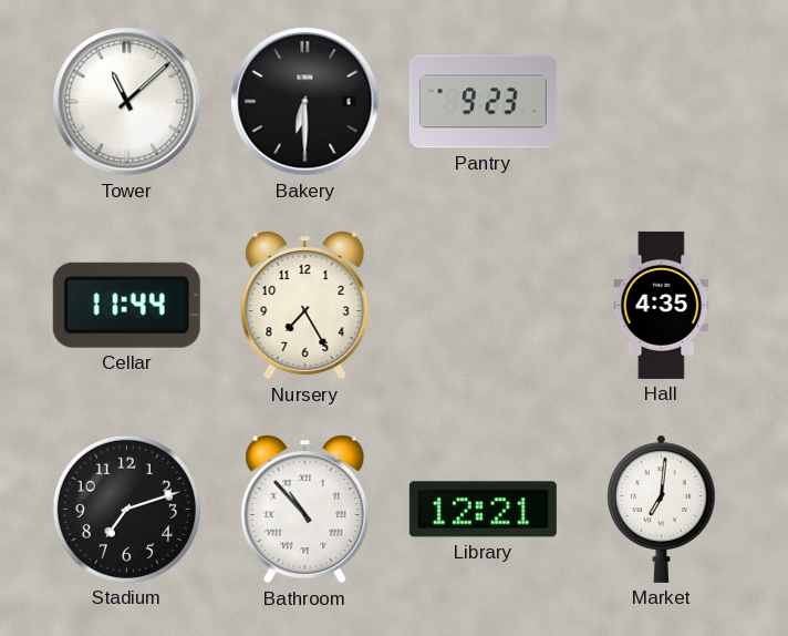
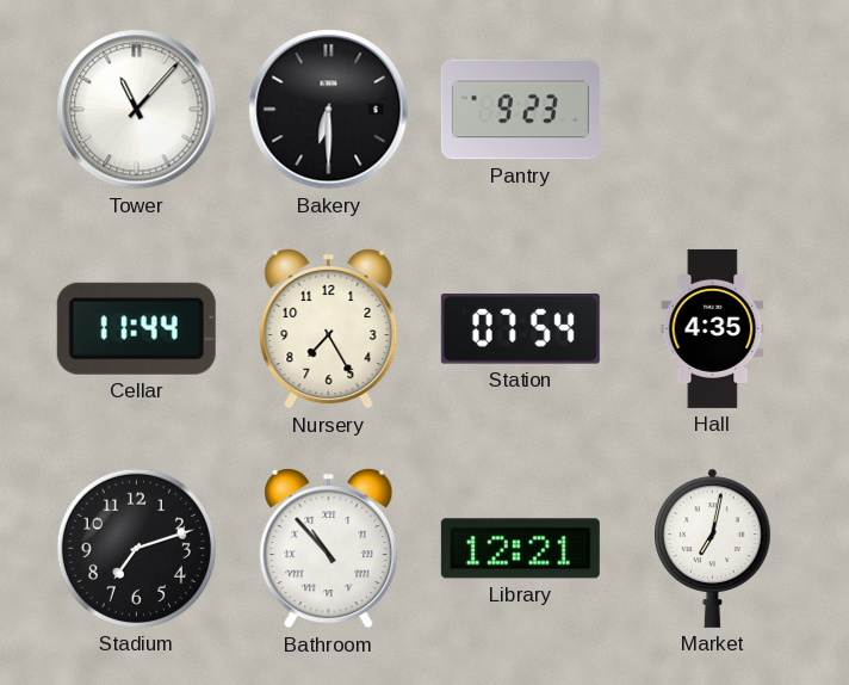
Tower: 11:08 -> 11:07
Station: none -> 07:54
Market: 7:01 -> 7:02
